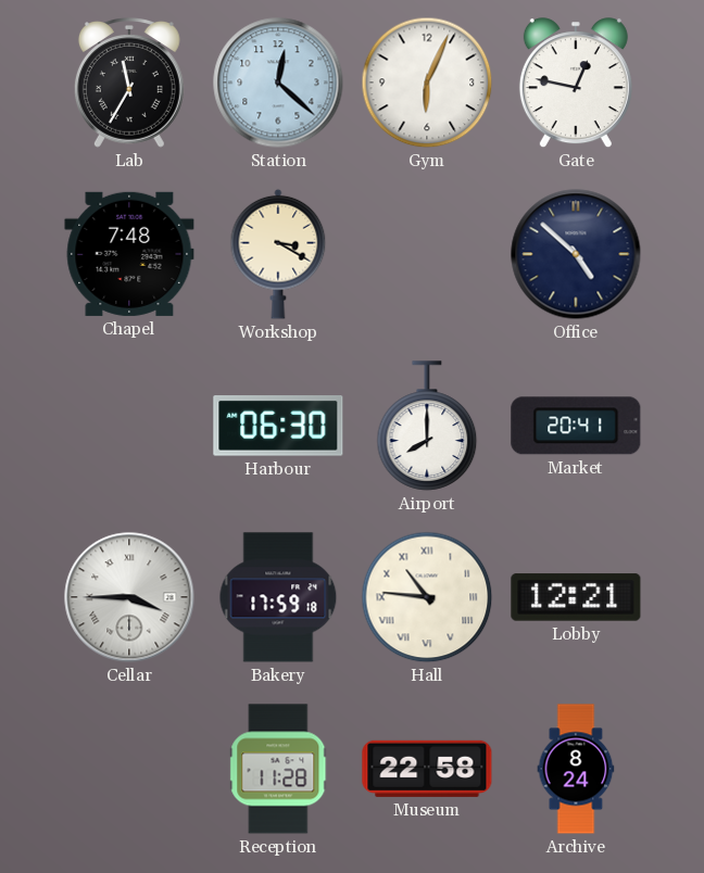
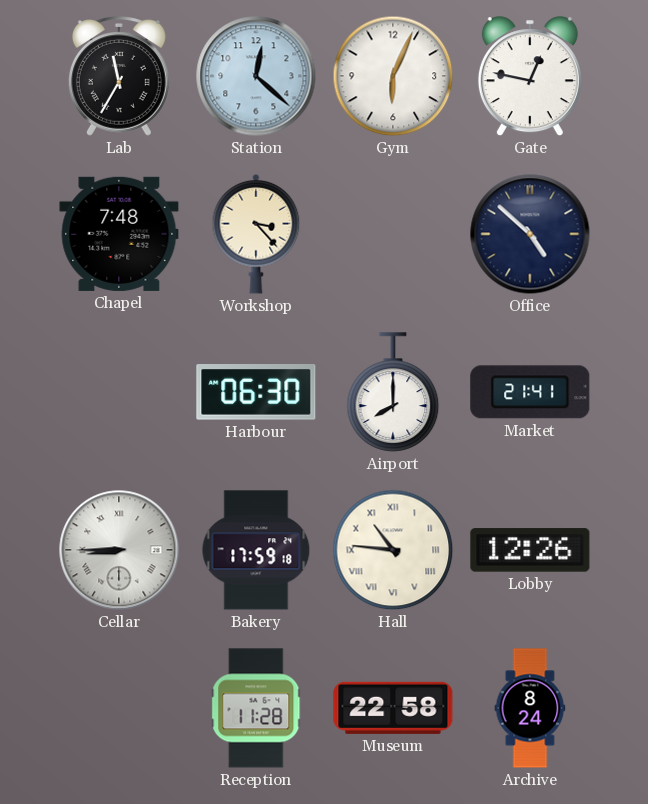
Workshop: 3:20 -> 3:23
Market: 20:41 -> 21:41
Cellar: 3:45 -> 8:45
Lobby: 12:21 -> 12:26
